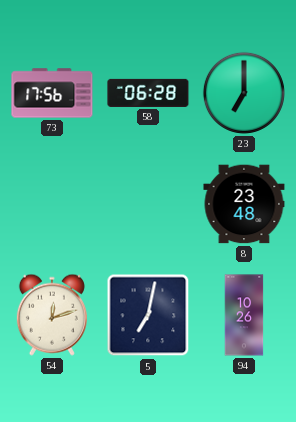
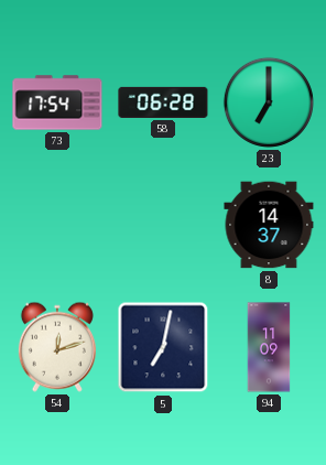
73: 17:56 -> 17:54
8: 23:48 -> 14:37
94: 10:26 -> 11:09
